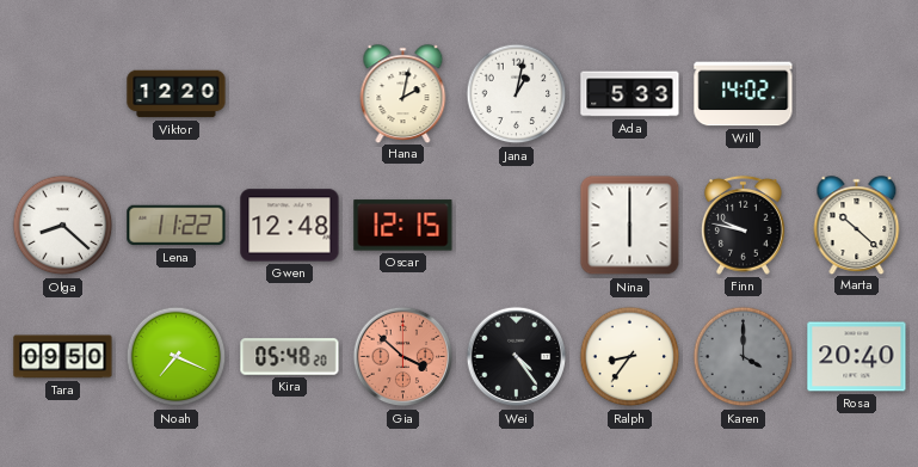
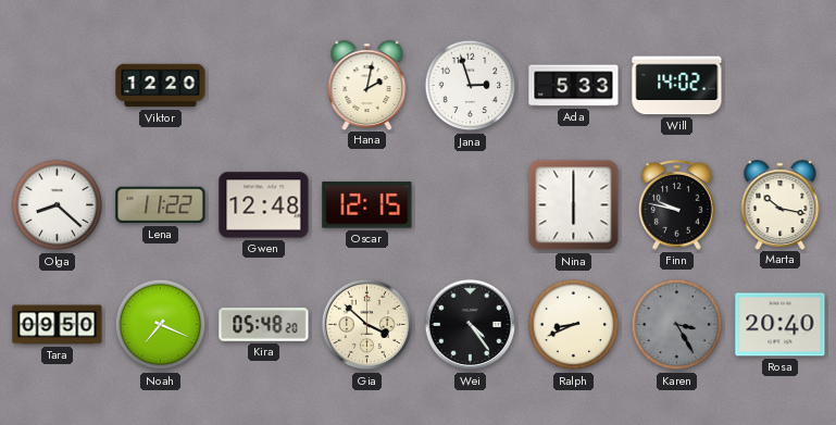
Jana: 1:02 -> 2:57
Marta: 10:22 -> 10:17
Gia dial: salmon -> cream
Ralph: 8:36 -> 8:41
Karen: 4:00 -> 3:25
